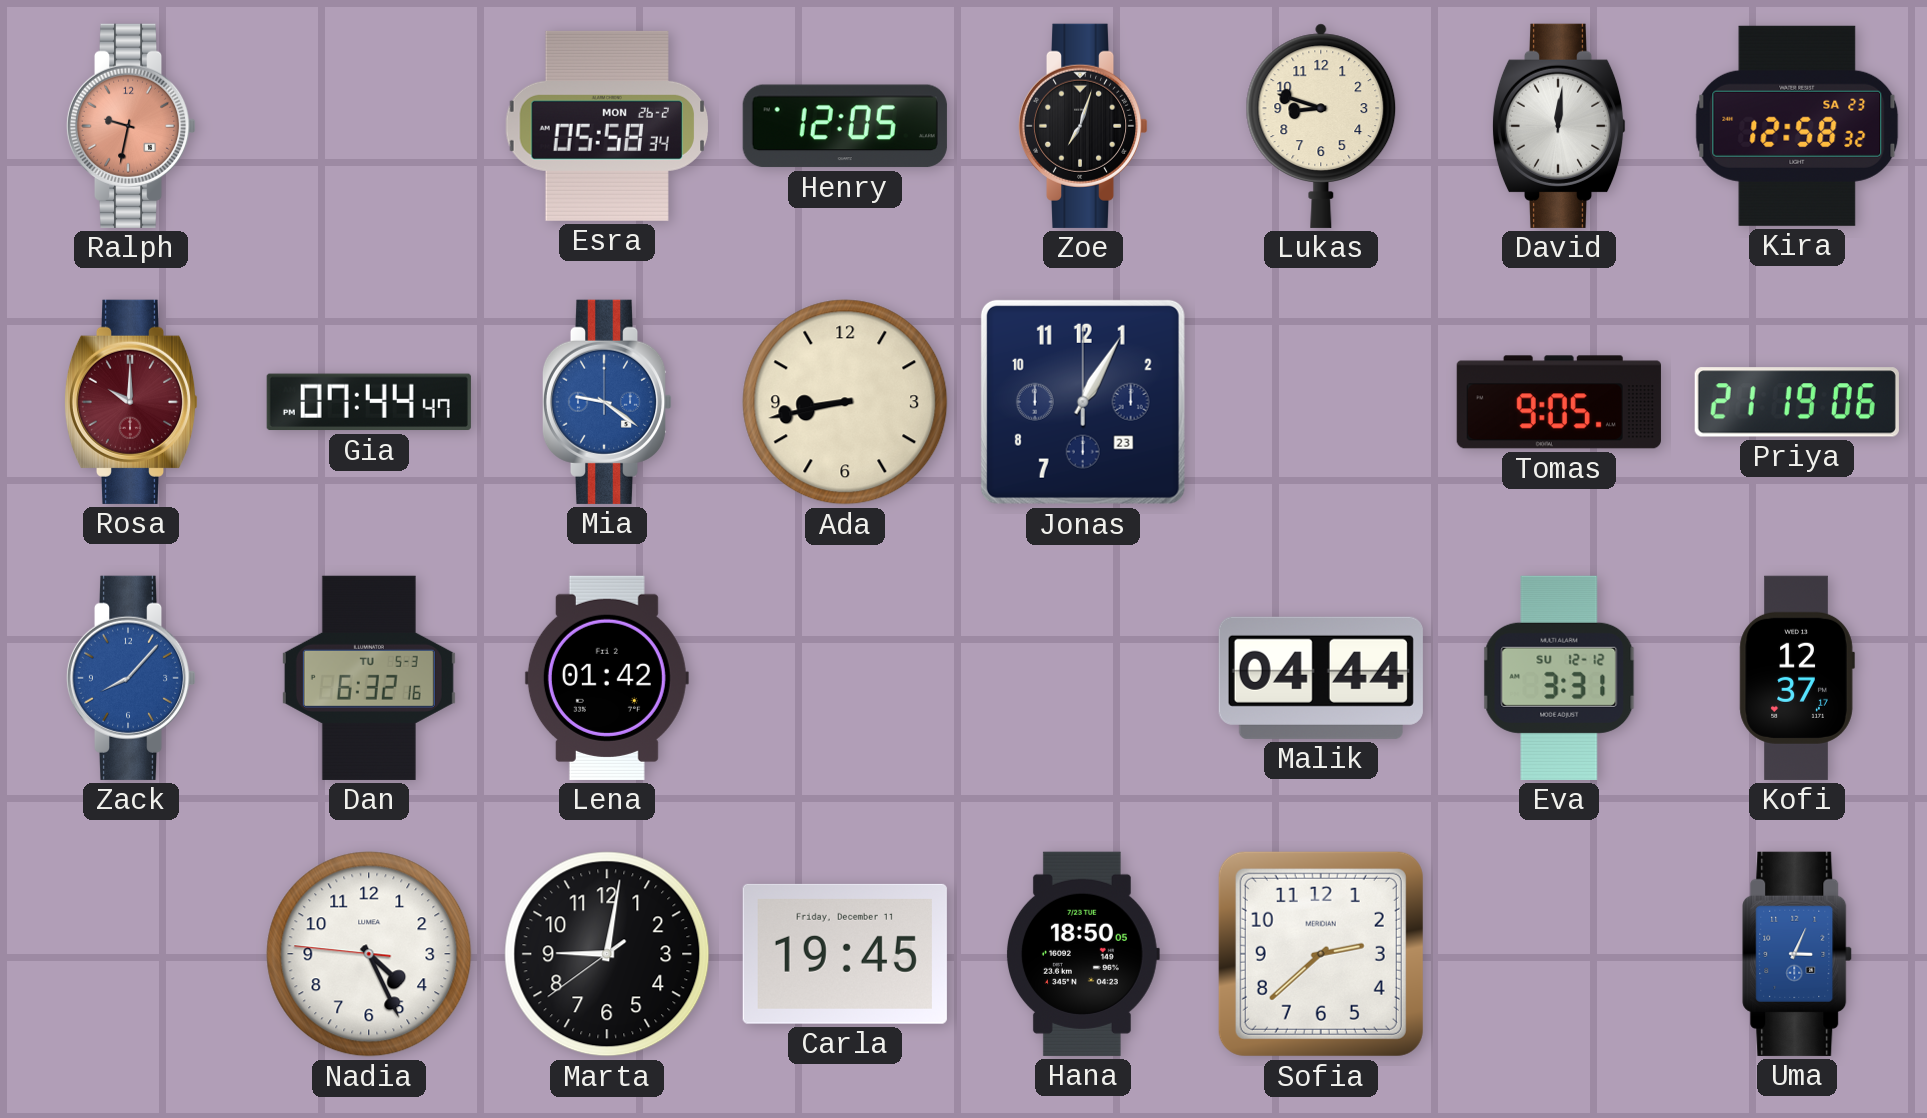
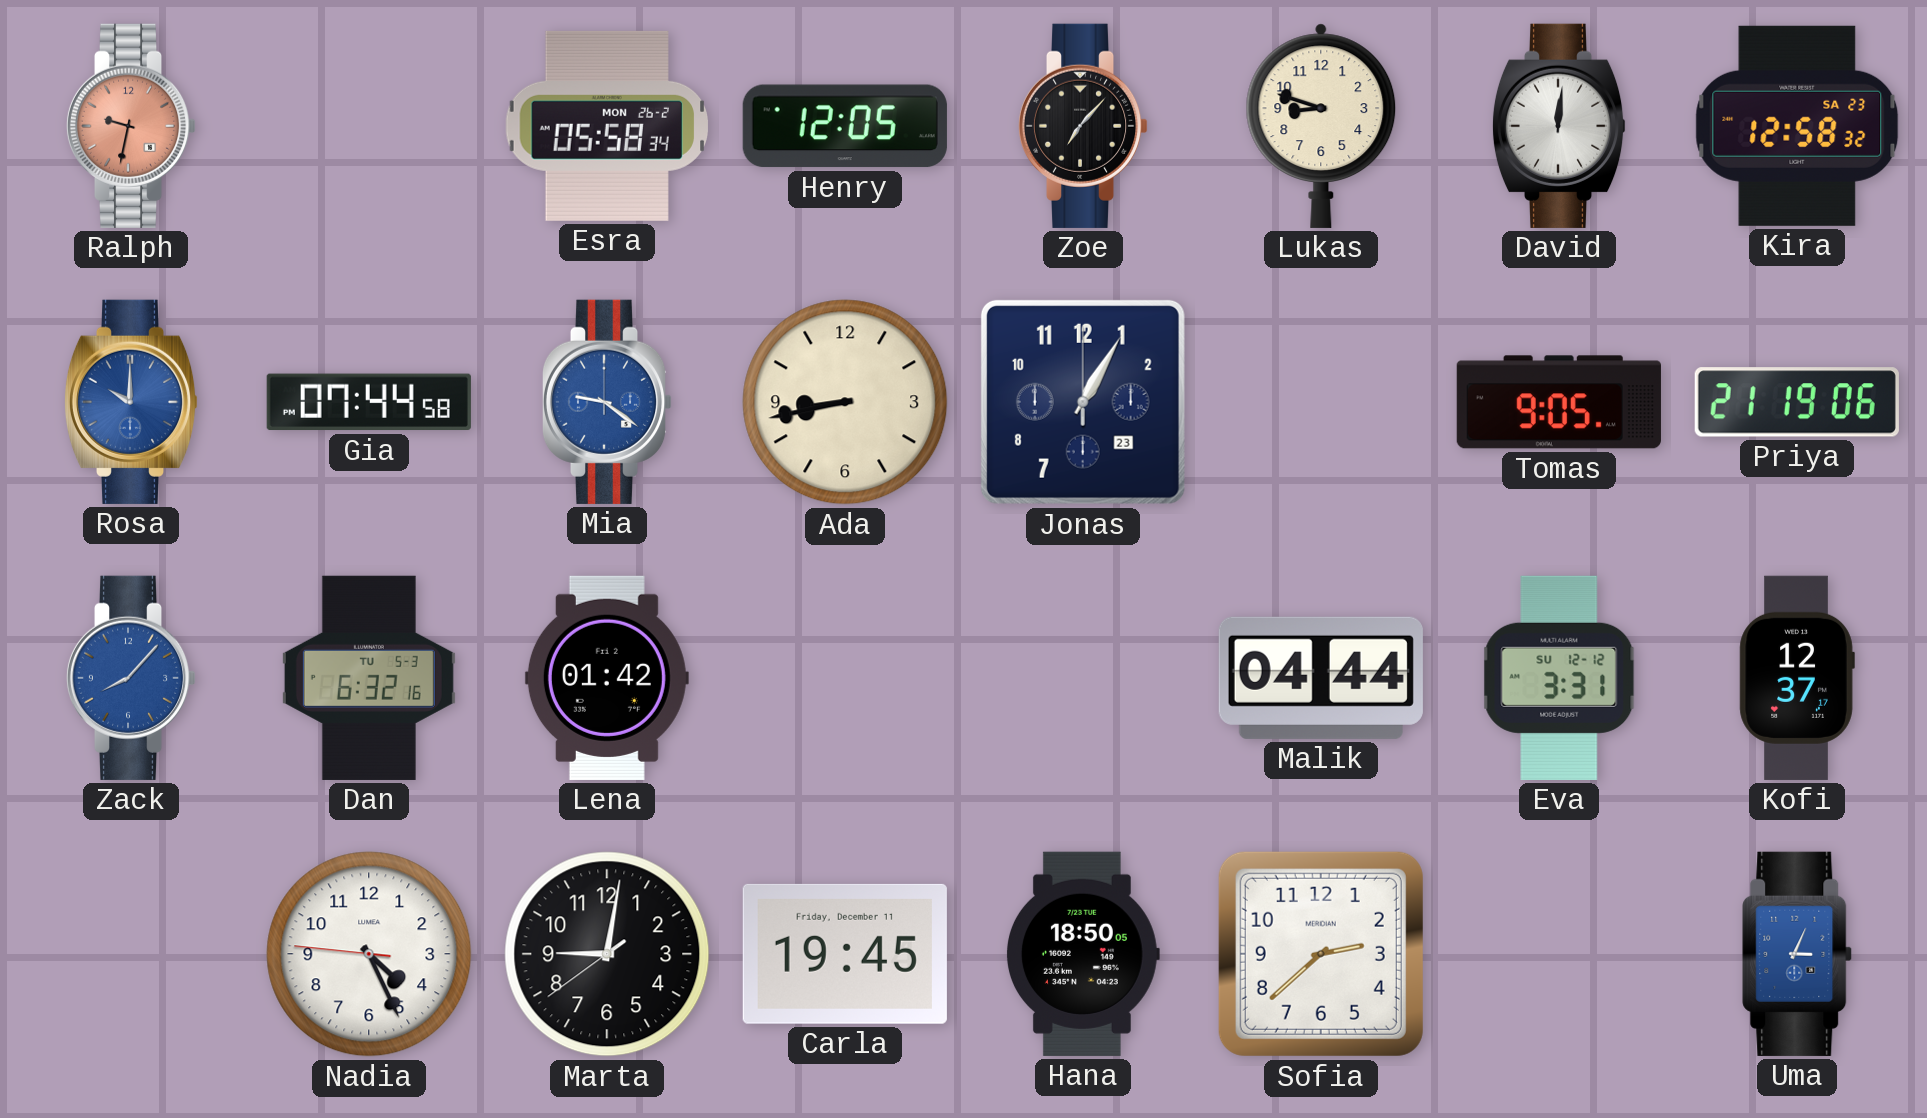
Zoe: 7:03 -> 7:07
Rosa dial: burgundy -> blue
Gia: 07:44:47 -> 07:44:58
